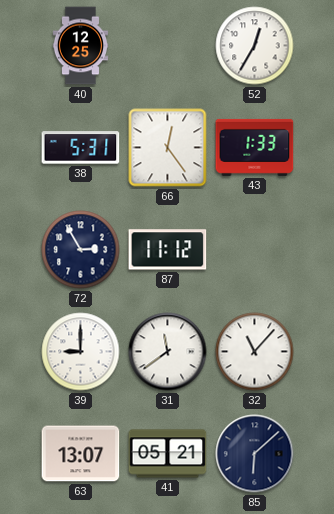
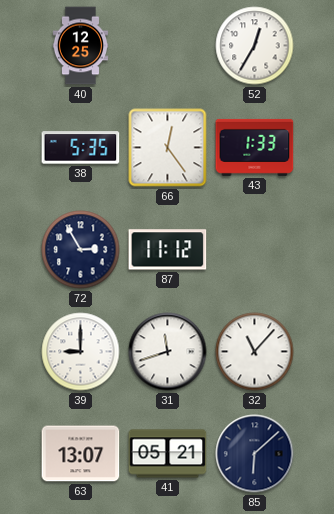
38: 5:31 -> 5:35
31: 11:39 -> 11:42
